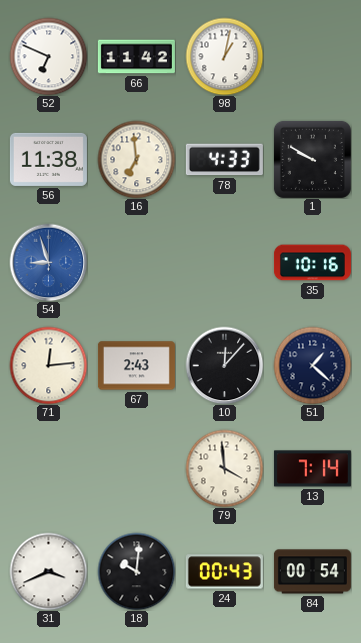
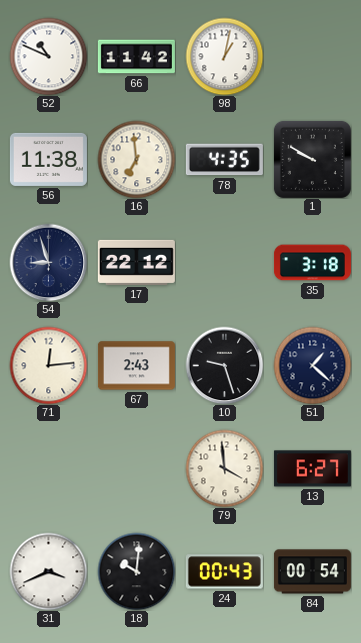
52: 6:49 -> 10:49
78: 4:33 -> 4:35
54 dial: blue -> navy
17: none -> 22:12
35: 10:16 -> 3:18
10: 12:07 -> 9:27
13: 7:14 -> 6:27
